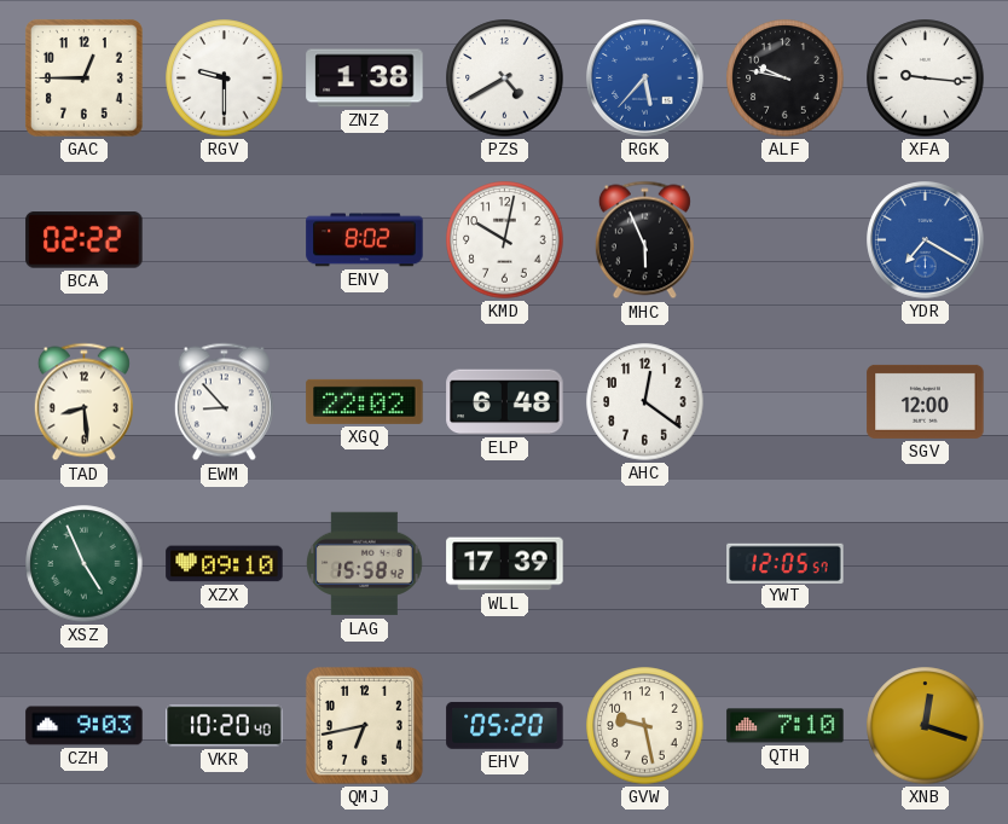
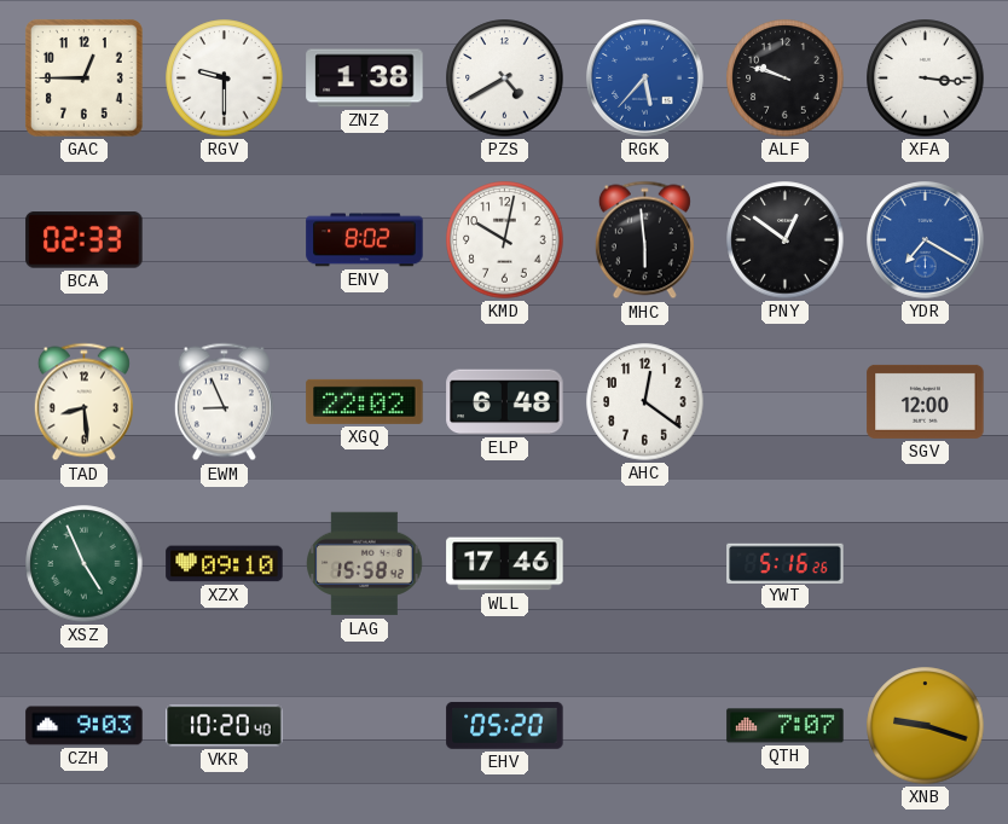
ALF: 9:47 -> 9:48
XFA: 9:16 -> 3:16
BCA: 02:22 -> 02:33
MHC: 5:56 -> 5:59
PNY: none -> 12:51
EWM: 8:53 -> 8:56
WLL: 17:39 -> 17:46
YWT: 12:05 -> 5:16
QMJ: 6:43 -> none
GVW: 9:28 -> none
QTH: 7:10 -> 7:07
XNB: 12:18 -> 9:18
